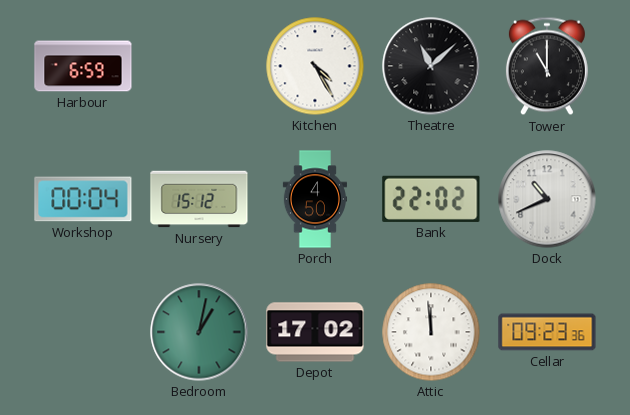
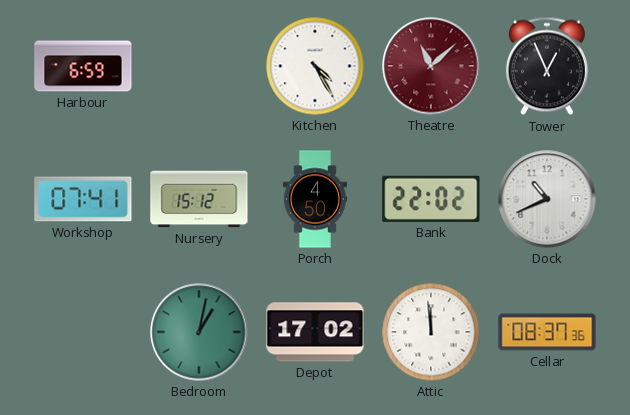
Theatre dial: black -> burgundy
Tower: 11:00 -> 12:56
Workshop: 00:04 -> 07:41
Cellar: 09:23 -> 08:37
